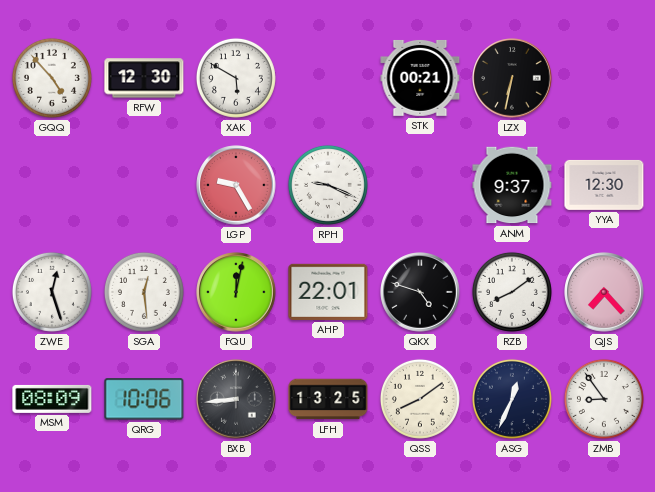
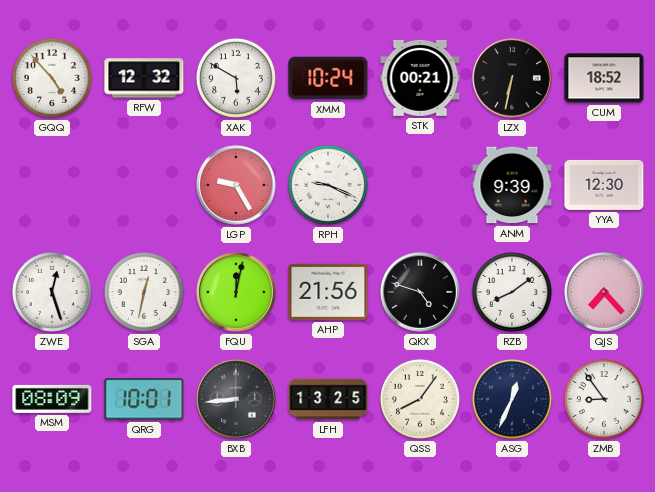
RFW: 12:30 -> 12:32
XMM: none -> 10:24
CUM: none -> 18:52
ANM: 9:37 -> 9:39
SGA: 12:29 -> 12:32
AHP: 22:01 -> 21:56
QRG: 10:06 -> 10:01
QSS: 8:09 -> 8:06
